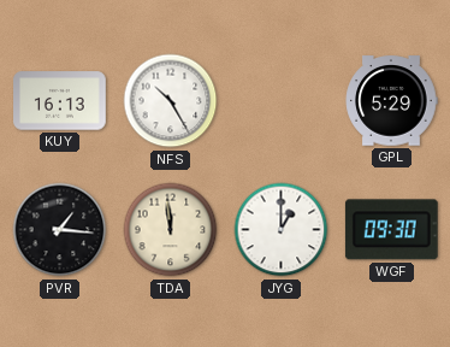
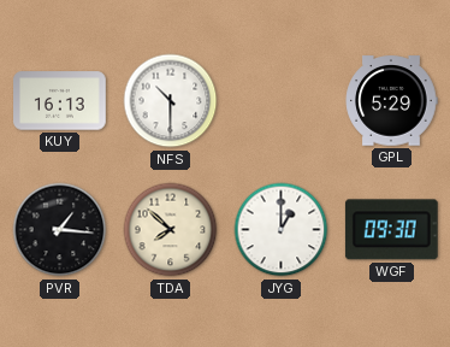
NFS: 10:25 -> 10:30
TDA: 11:59 -> 7:52
